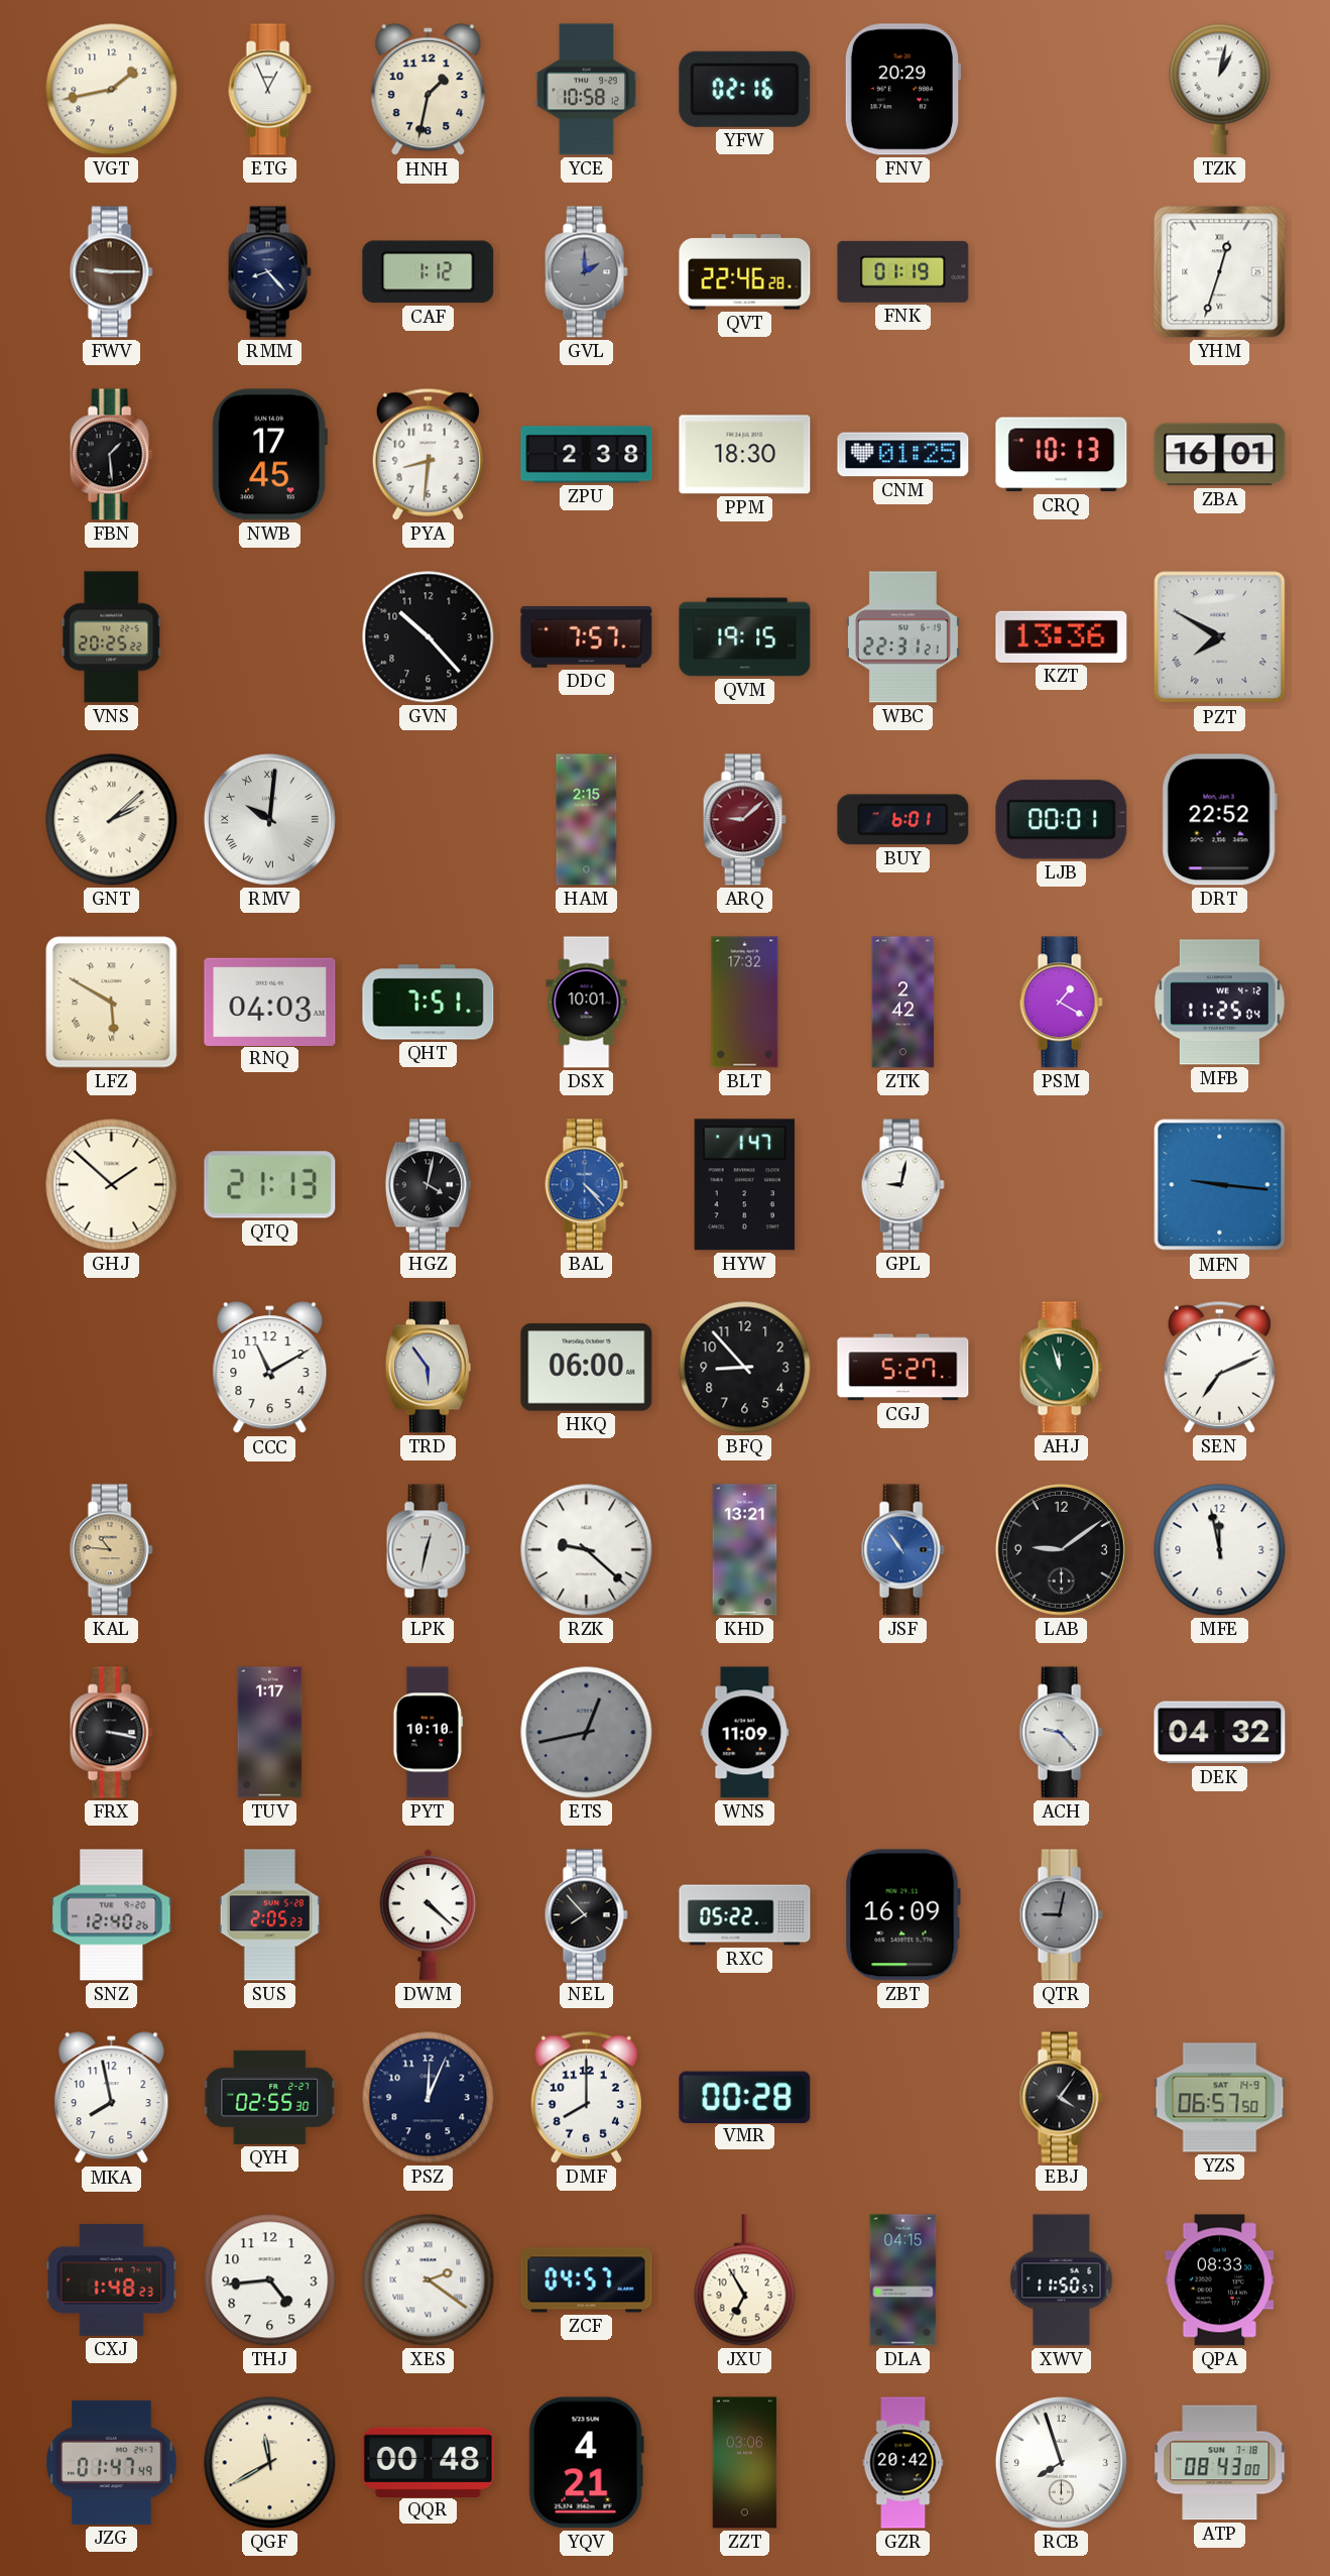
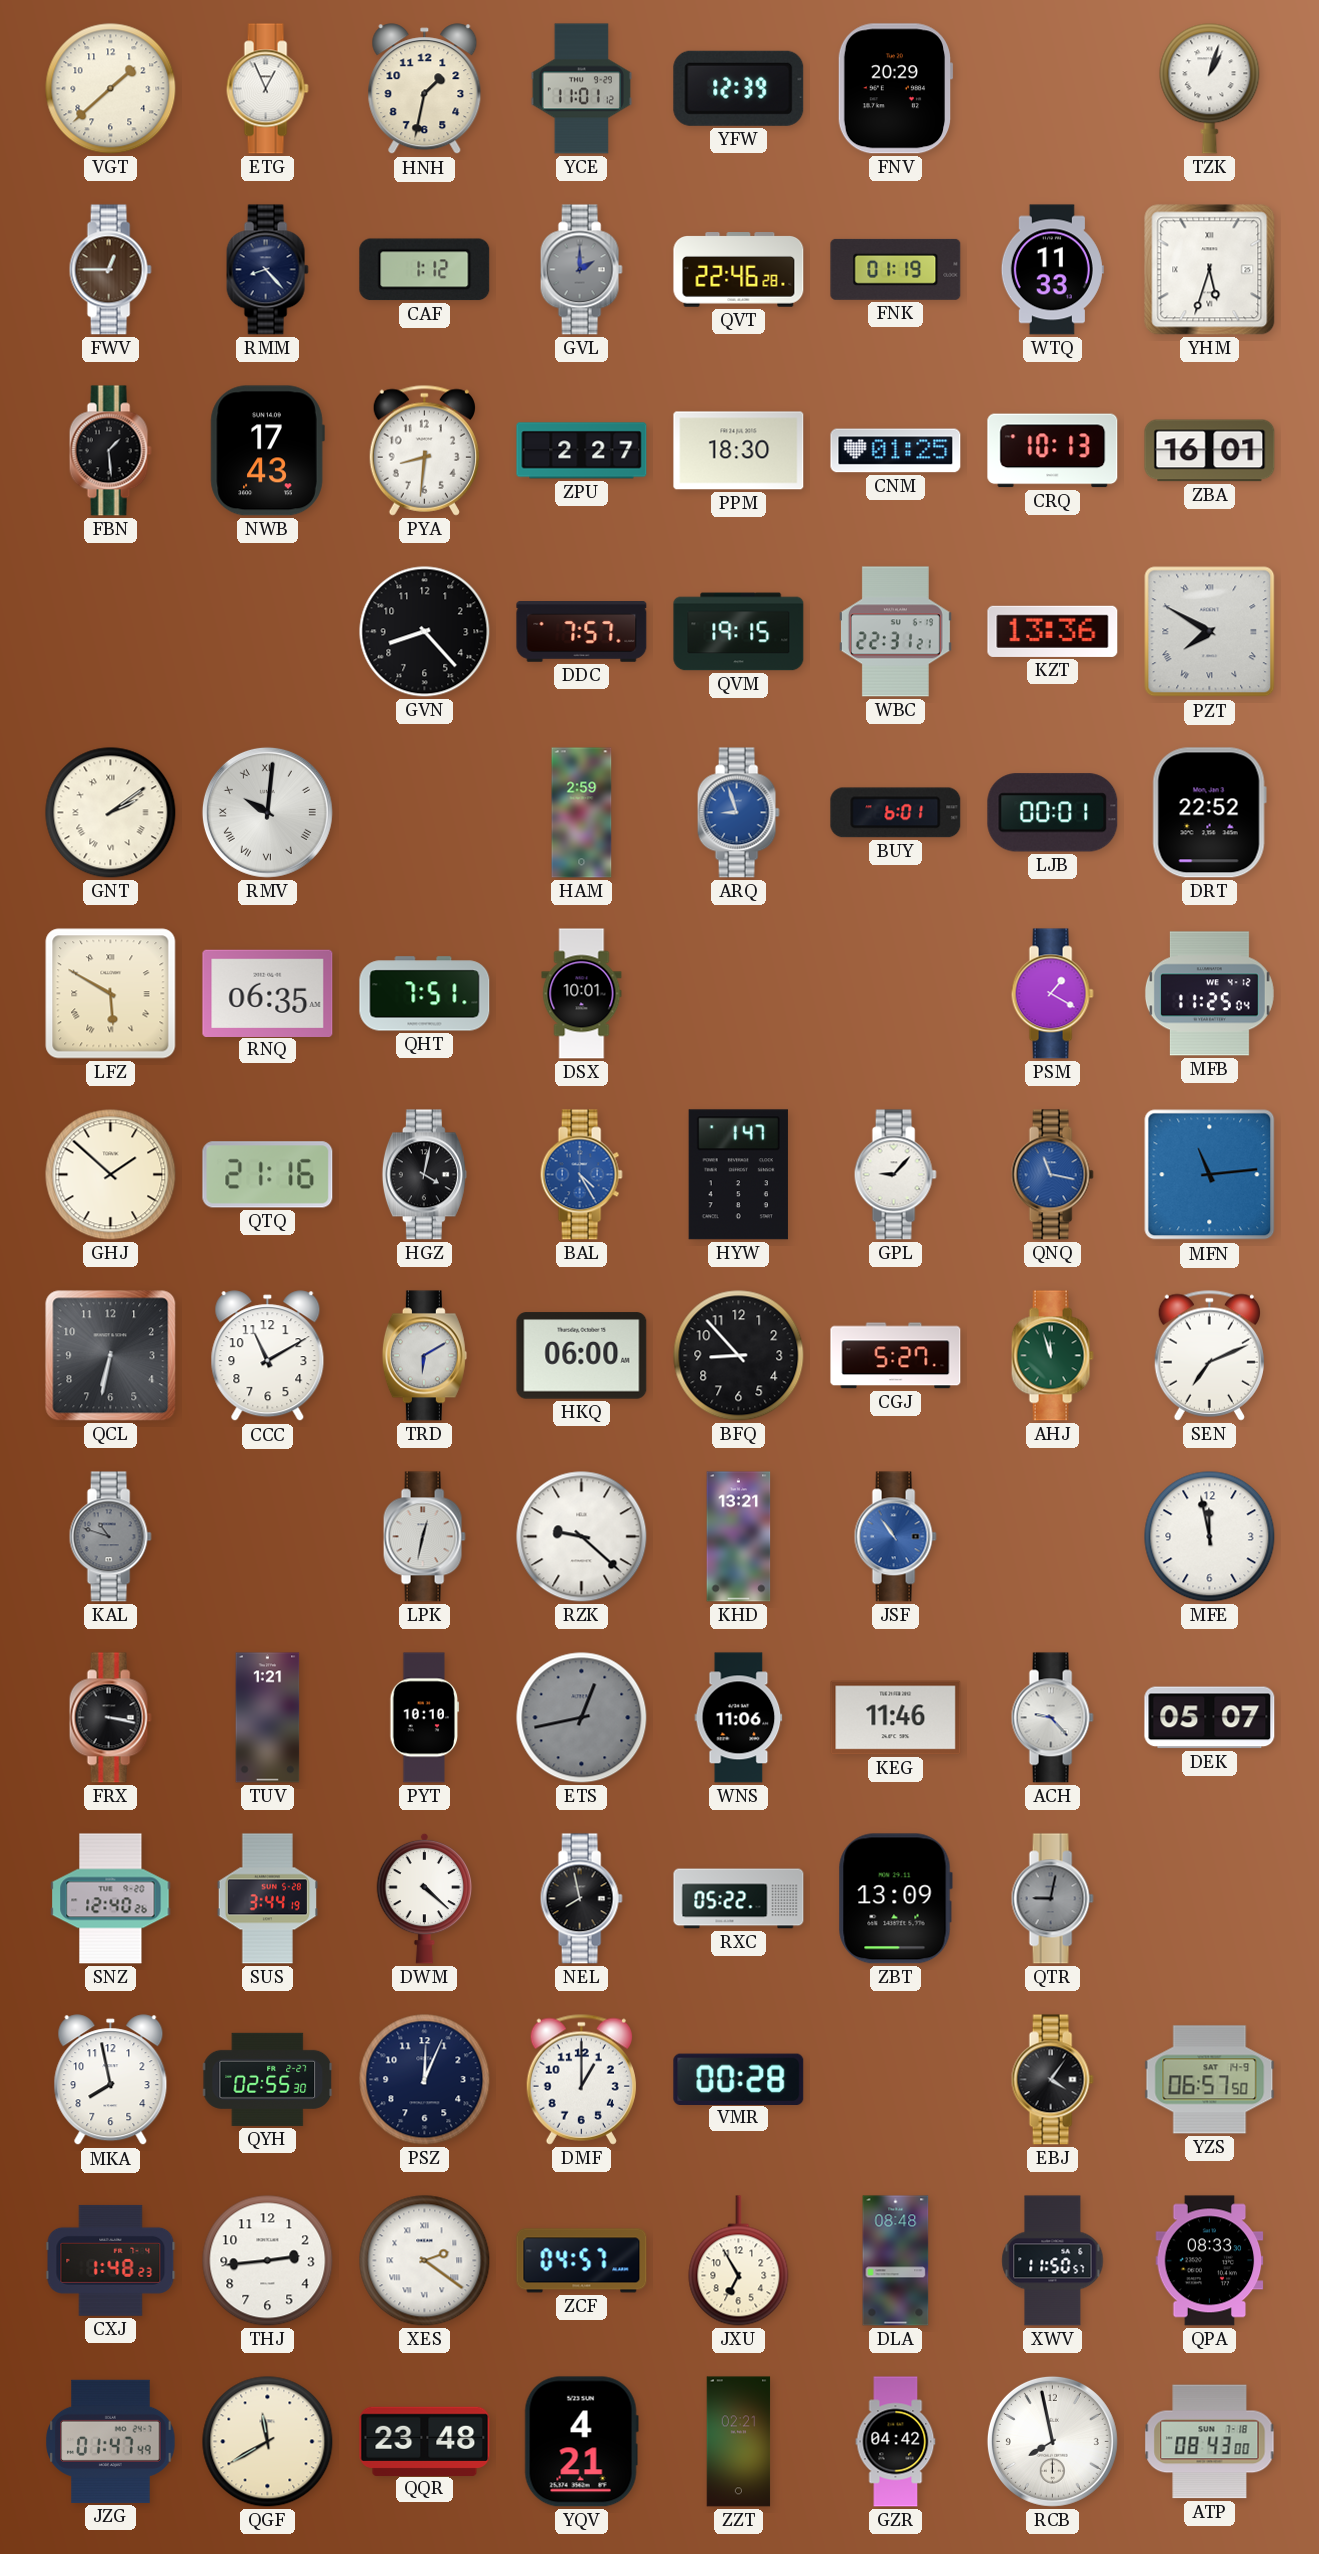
VGT: 1:43 -> 1:38
YCE: 10:58 -> 11:01
YFW: 02:16 -> 12:39
TZK: 1:02 -> 1:03
FWV: 9:15 -> 12:45
WTQ: none -> 11:33
YHM: 12:33 -> 5:33
NWB: 17:45 -> 17:43
ZPU: 2:38 -> 2:27
VNS: 20:25 -> none
GVN: 10:23 -> 8:23
GNT: 2:08 -> 2:09
HAM: 2:15 -> 2:59
ARQ: 9:08 -> 8:57
ARQ dial: burgundy -> blue
RNQ: 04:03 -> 06:35
BLT: 17:32 -> none
ZTK: 2:42 -> none
QTQ: 21:13 -> 21:16
BAL: 4:23 -> 4:25
GPL: 9:02 -> 9:07
QNQ: none -> 11:17
MFN: 9:16 -> 11:14
QCL: none -> 6:32
TRD: 5:54 -> 6:10
KAL: 10:46 -> 10:48
KAL dial: champagne -> grey
LAB: 9:09 -> none
TUV: 1:17 -> 1:21
WNS: 11:09 -> 11:06
KEG: none -> 11:46
DEK: 04:32 -> 05:07
SUS: 2:05 -> 3:44
NEL: 7:53 -> 7:58
ZBT: 16:09 -> 13:09
DMF: 8:00 -> 1:00
THJ: 4:44 -> 2:44
DLA: 04:15 -> 08:48
QQR: 00:48 -> 23:48
ZZT: 03:06 -> 02:21
GZR: 20:42 -> 04:42
RCB: 7:57 -> 7:58
